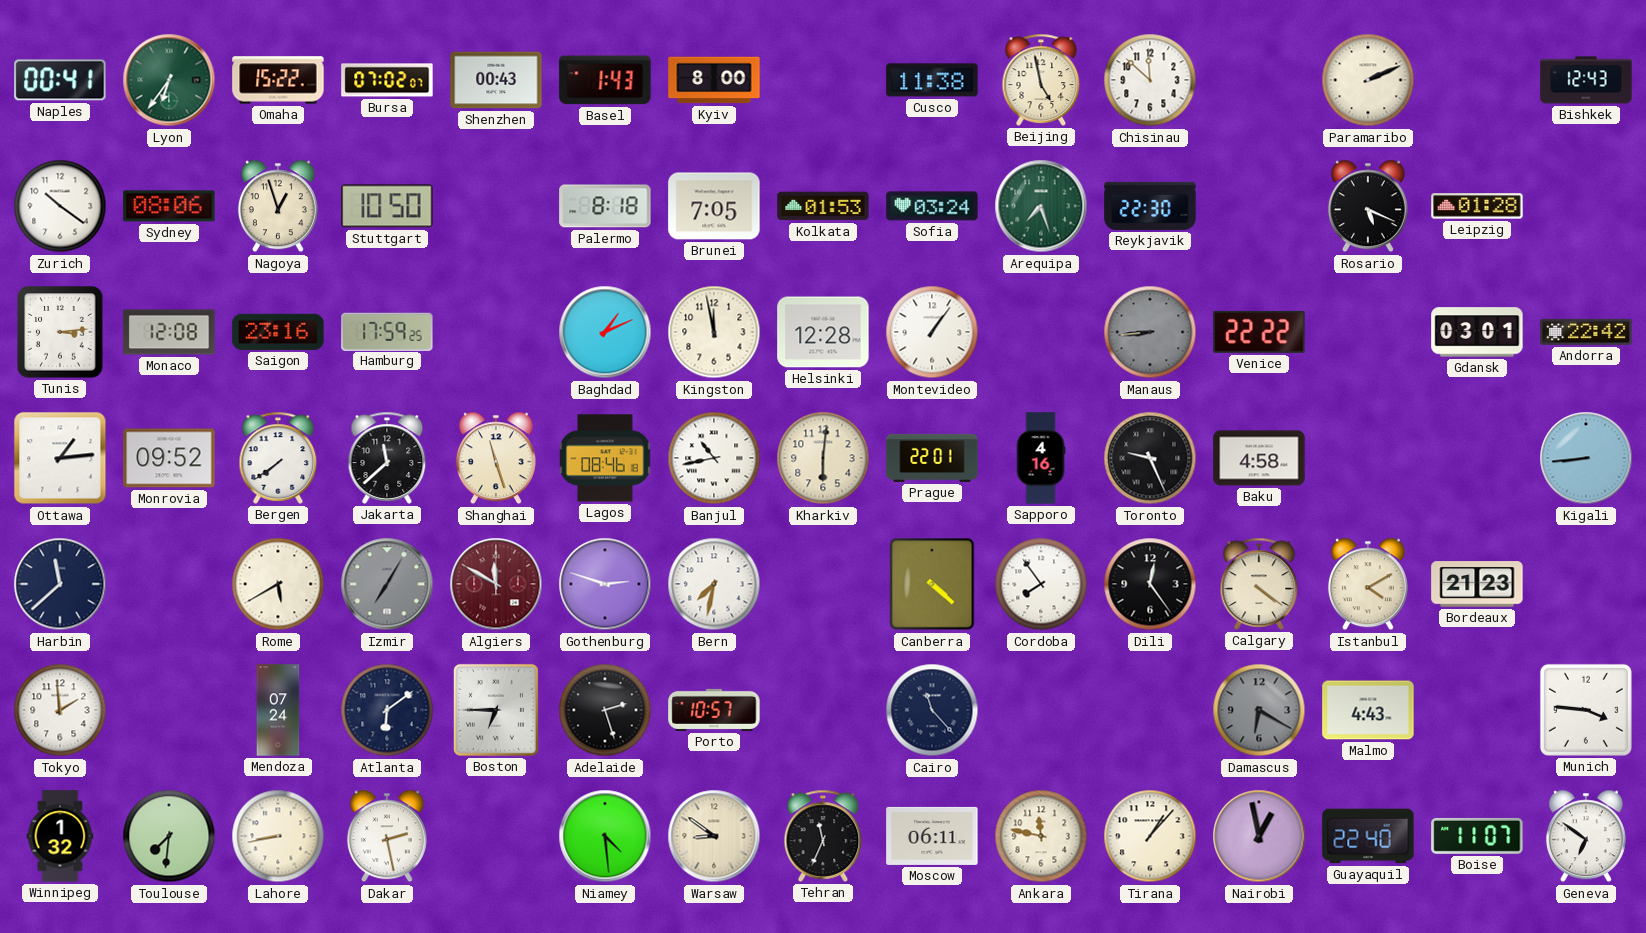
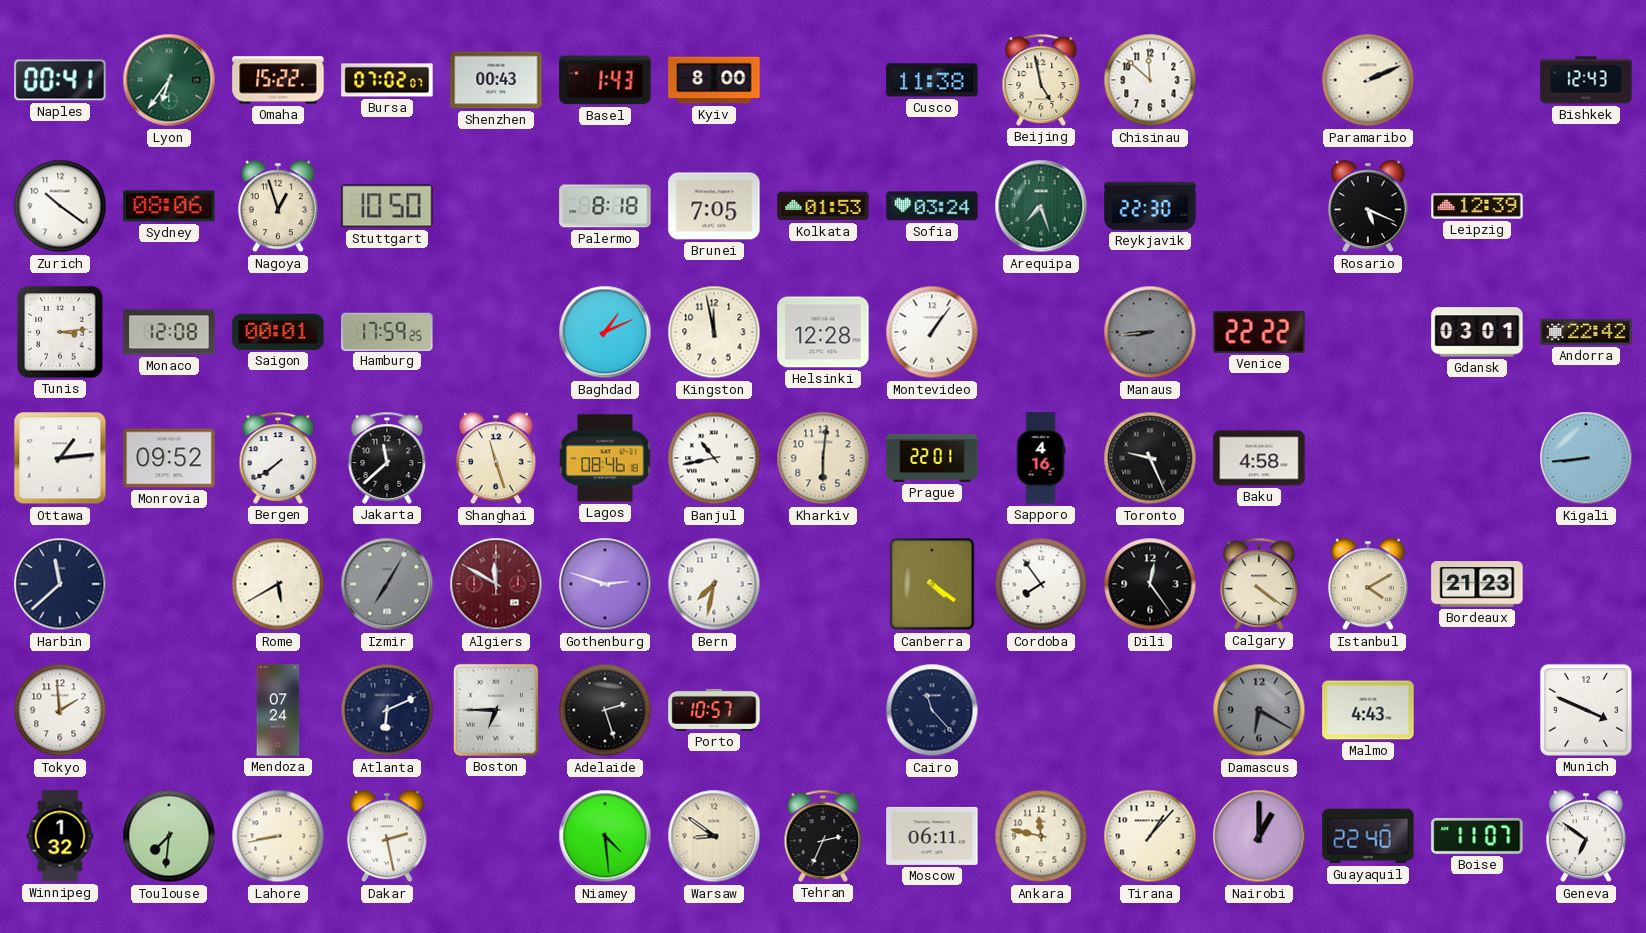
Leipzig: 01:28 -> 12:39
Saigon: 23:16 -> 00:01
Canberra: 4:22 -> 4:21
Atlanta: 6:09 -> 6:11
Munich: 3:46 -> 3:49
Tehran: 11:34 -> 2:34
Nairobi: 12:58 -> 1:00
